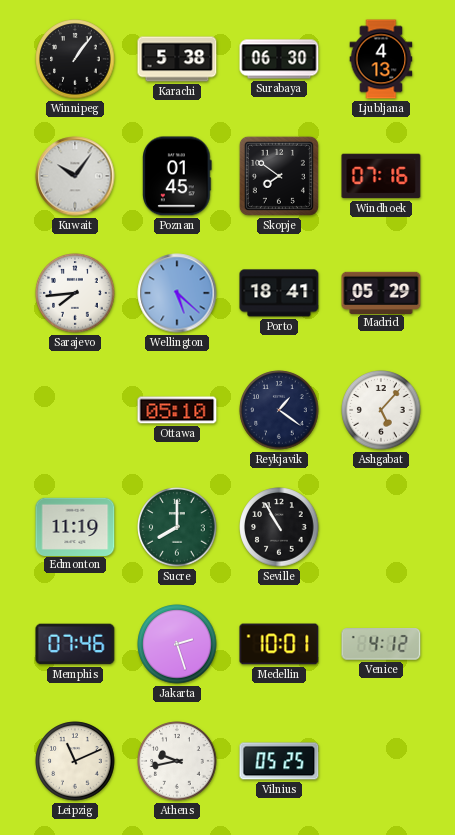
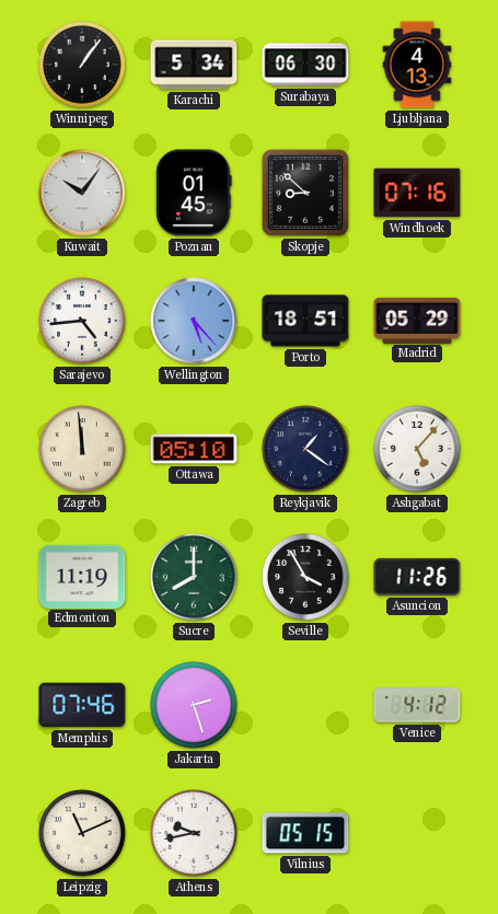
Karachi: 5:38 -> 5:34
Skopje: 7:51 -> 8:52
Sarajevo: 7:44 -> 4:44
Wellington: 5:22 -> 5:23
Porto: 18:41 -> 18:51
Zagreb: none -> 11:59
Seville: 10:55 -> 3:55
Asuncion: none -> 11:26
Medellin: 10:01 -> none
Vilnius: 05:25 -> 05:15
